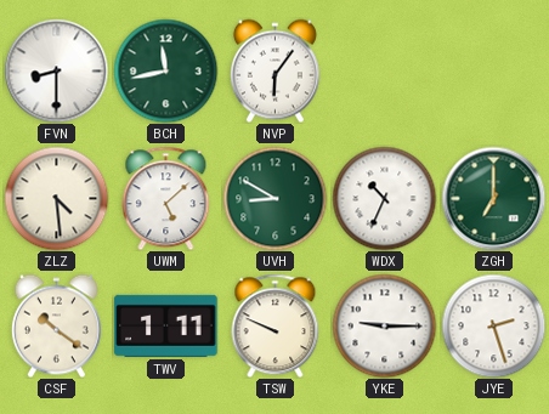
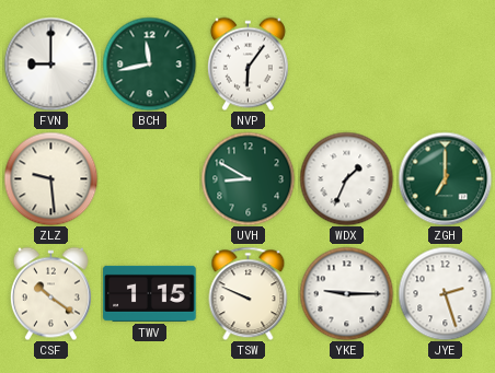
FVN: 8:30 -> 9:00
ZLZ: 4:29 -> 9:29
UWM: 5:08 -> none
WDX: 10:34 -> 1:34
TWV: 1:11 -> 1:15
